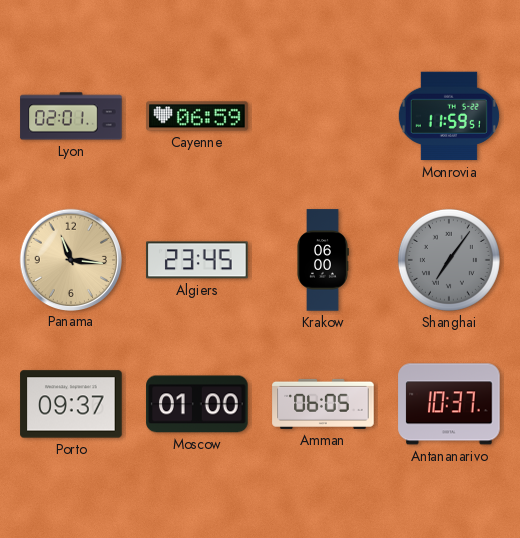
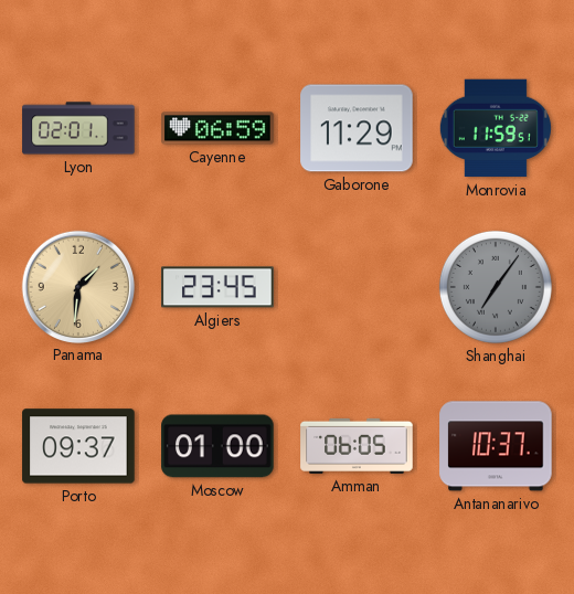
Gaborone: none -> 11:29
Panama: 11:16 -> 1:31
Krakow: 06:00 -> none
